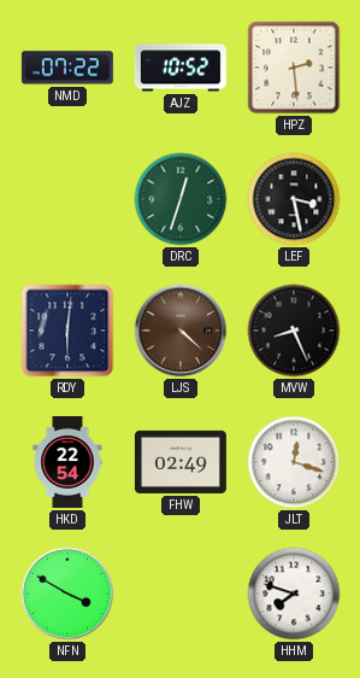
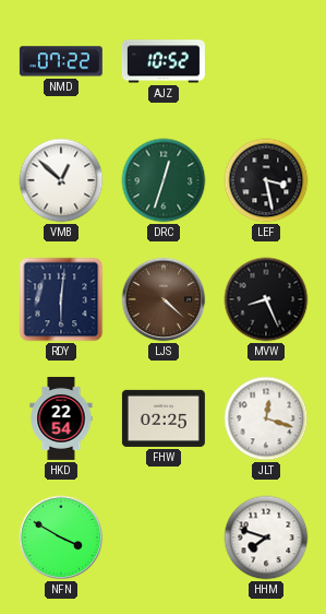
HPZ: 2:29 -> none
VMB: none -> 12:52
FHW: 02:49 -> 02:25
